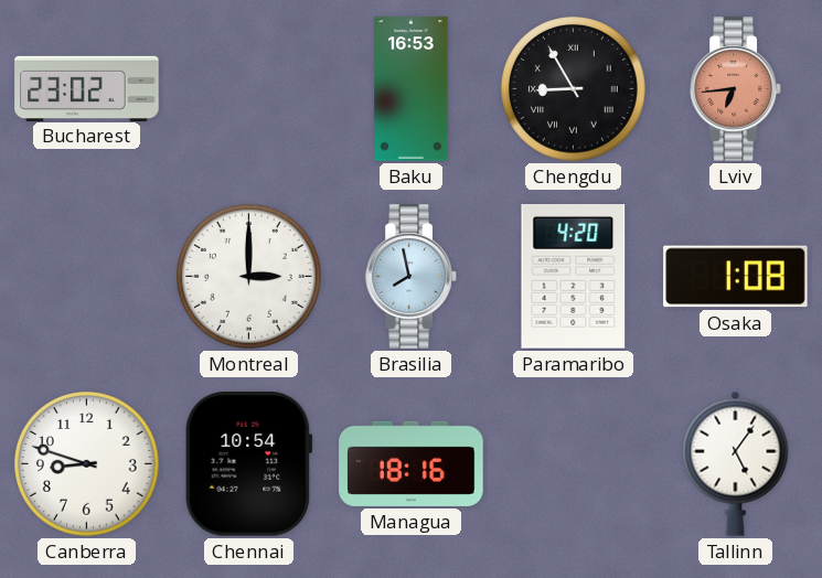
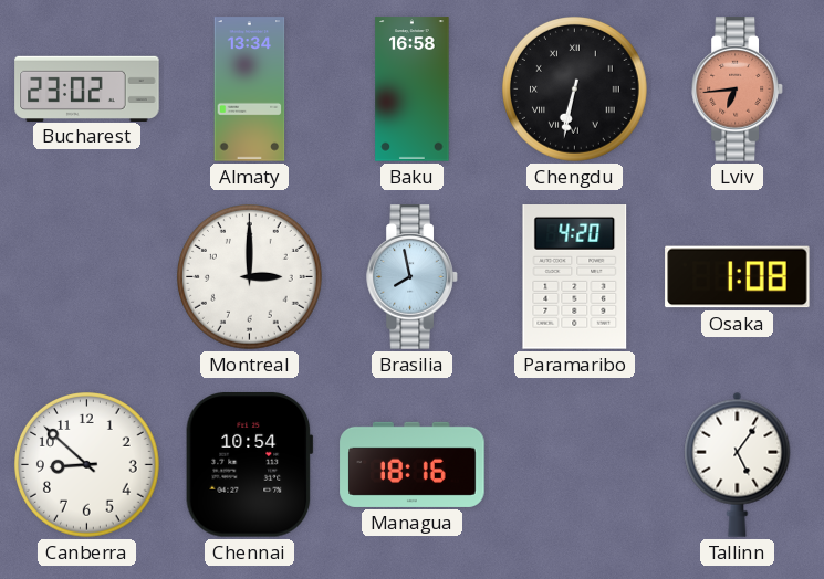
Almaty: none -> 13:34
Baku: 16:53 -> 16:58
Chengdu: 8:55 -> 6:32
Canberra: 8:48 -> 8:52
